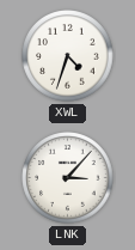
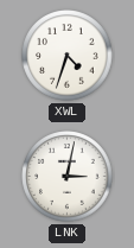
LNK: 3:07 -> 3:02
